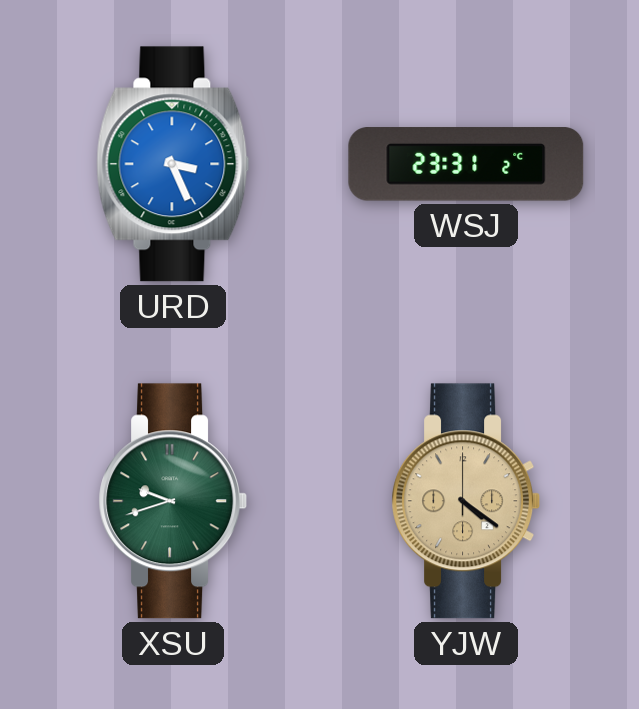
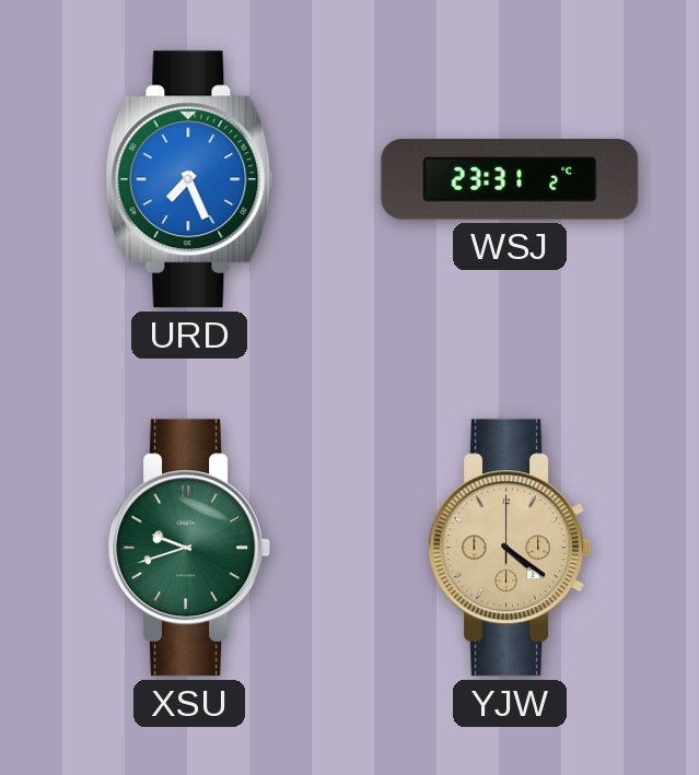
URD: 3:26 -> 7:26
